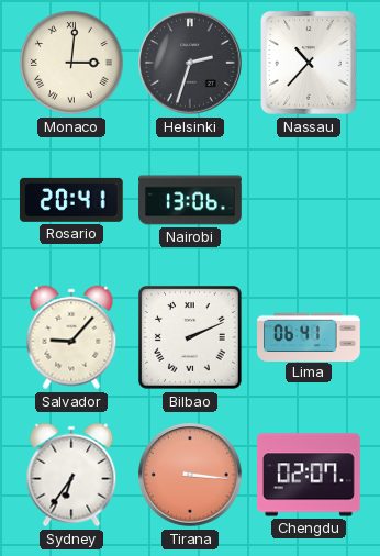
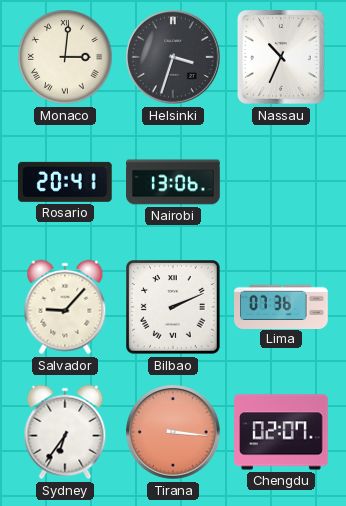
Helsinki: 2:33 -> 3:33
Nassau: 10:37 -> 10:34
Lima: 06:41 -> 07:36
